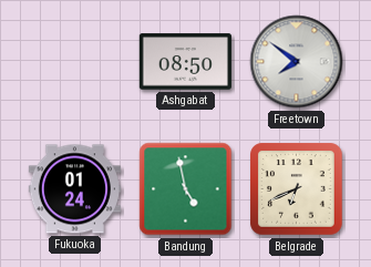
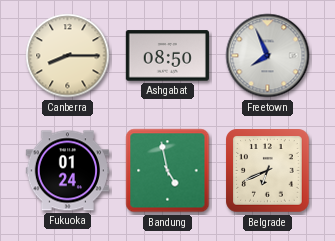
Canberra: none -> 8:15
Freetown: 7:51 -> 7:56
